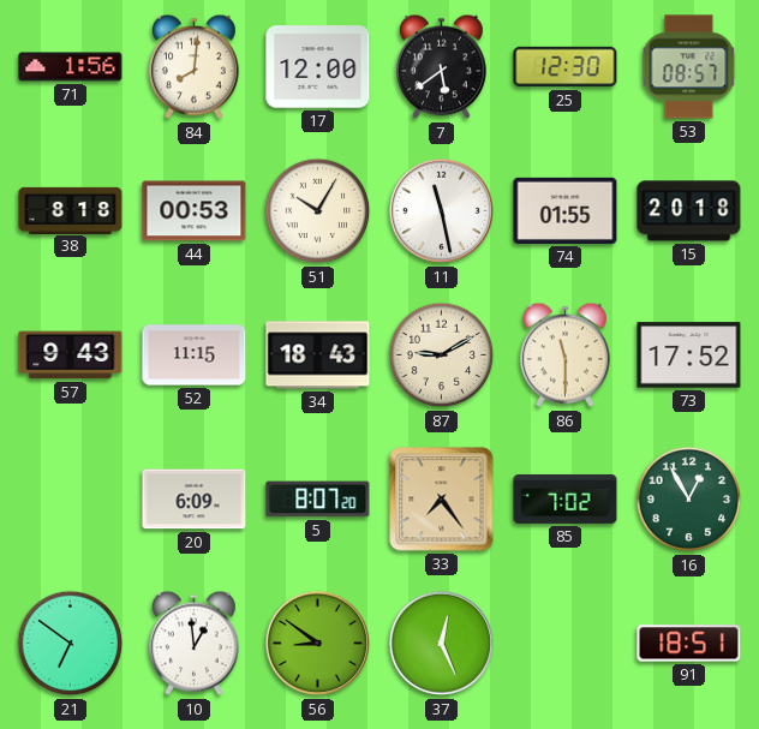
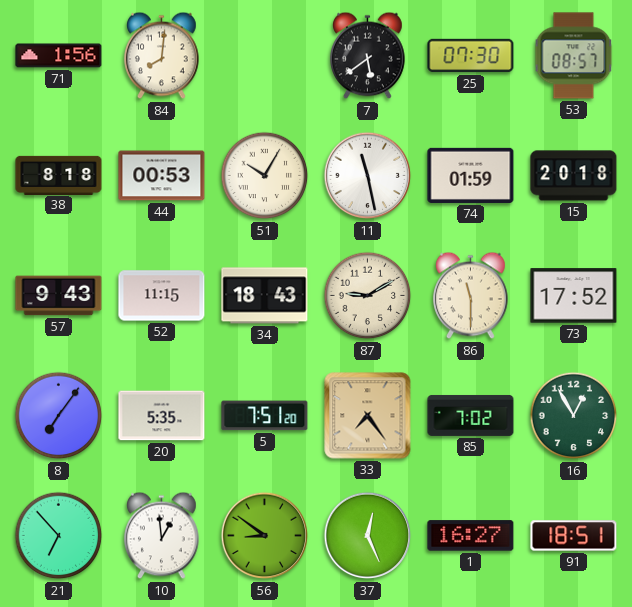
17: 12:00 -> none
25: 12:30 -> 07:30
74: 01:55 -> 01:59
8: none -> 7:06
20: 6:09 -> 5:35
5: 8:07 -> 7:51
21: 6:51 -> 6:53
1: none -> 16:27
